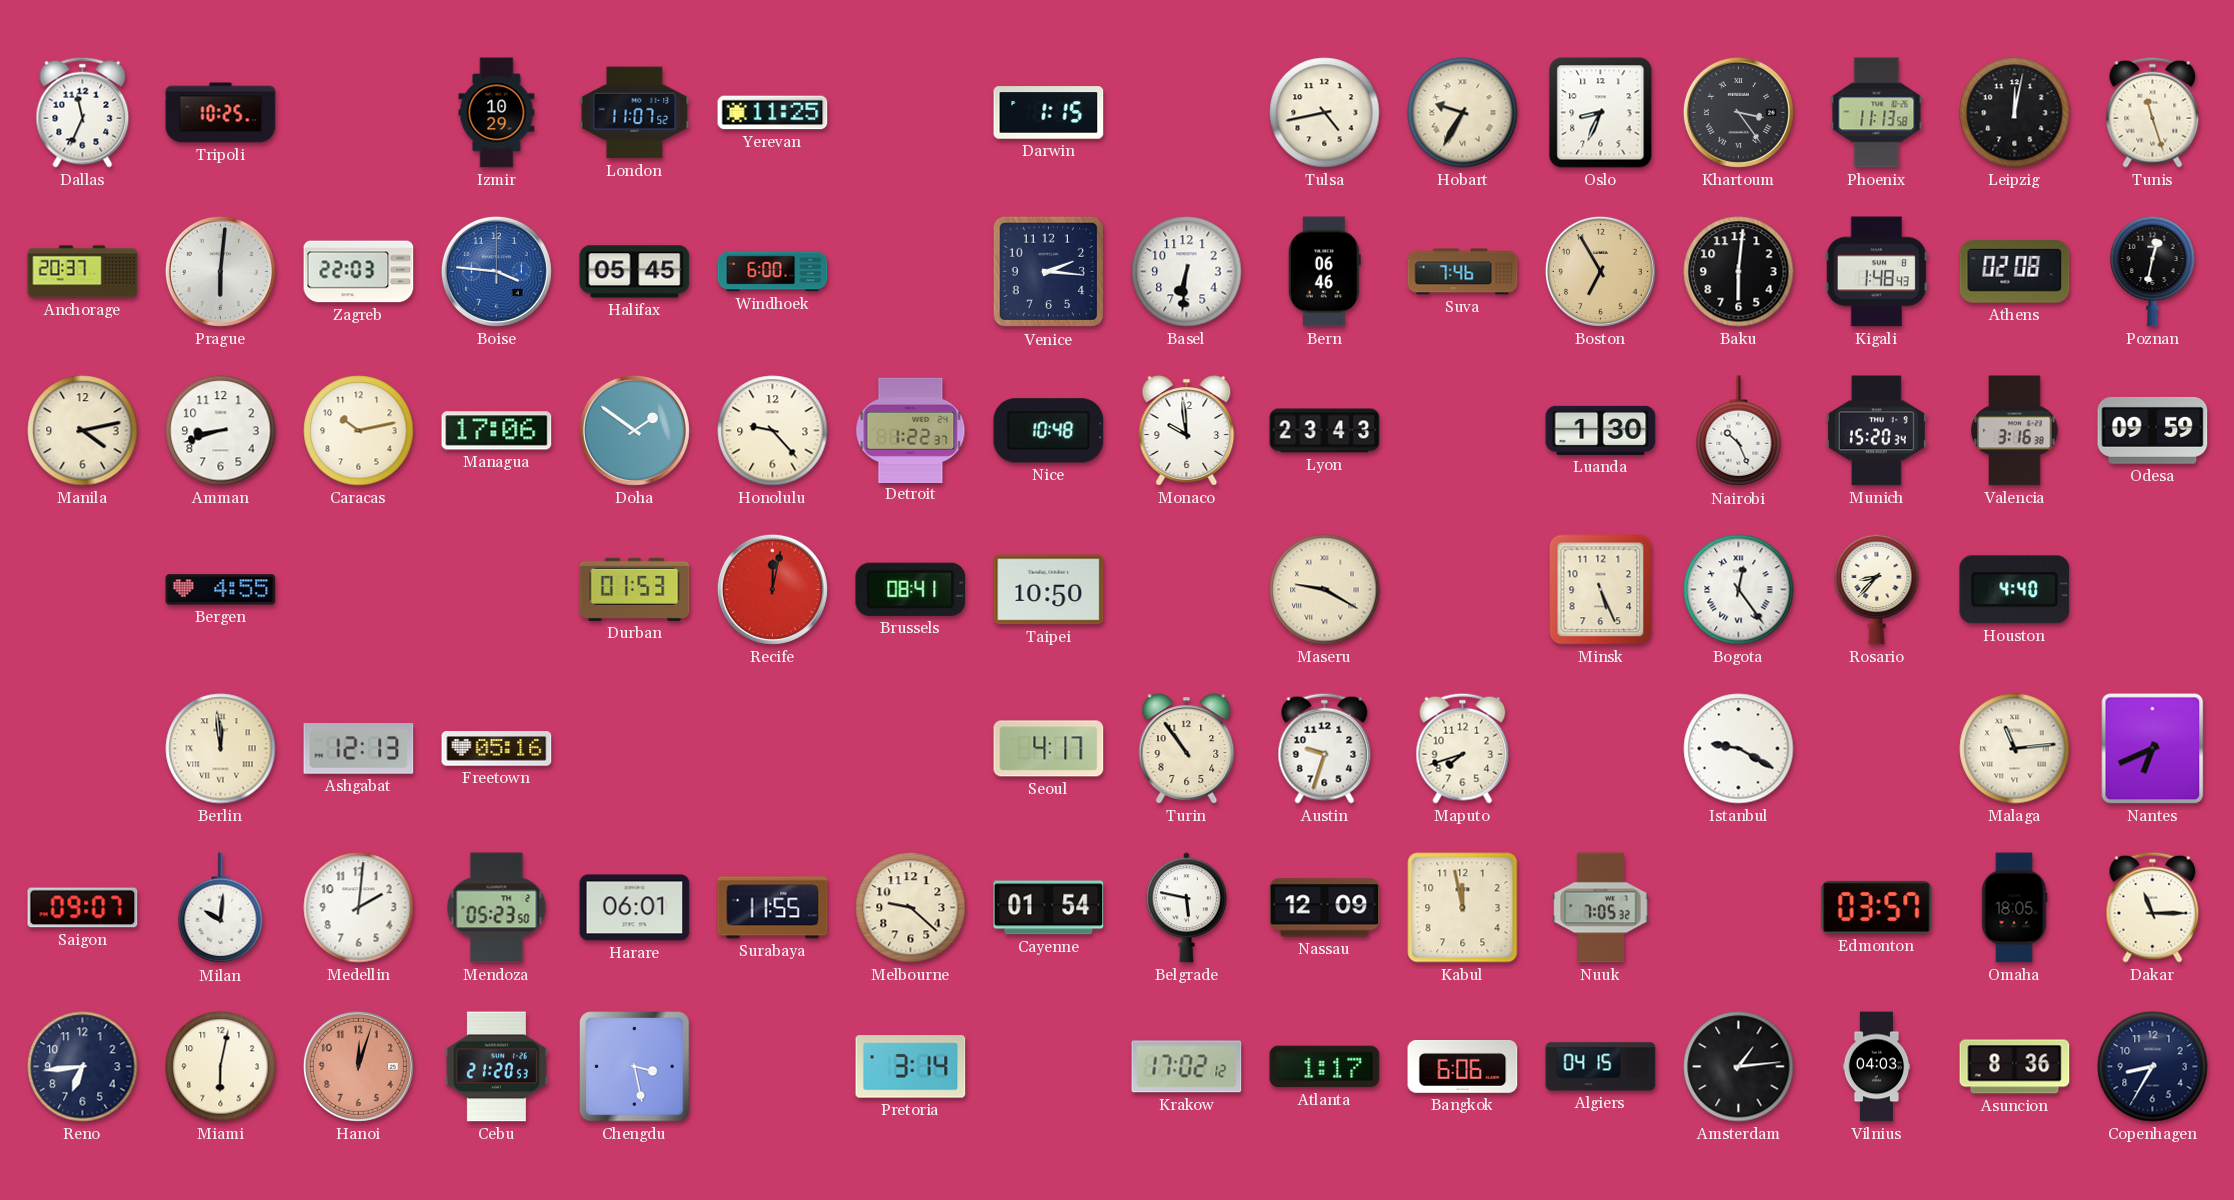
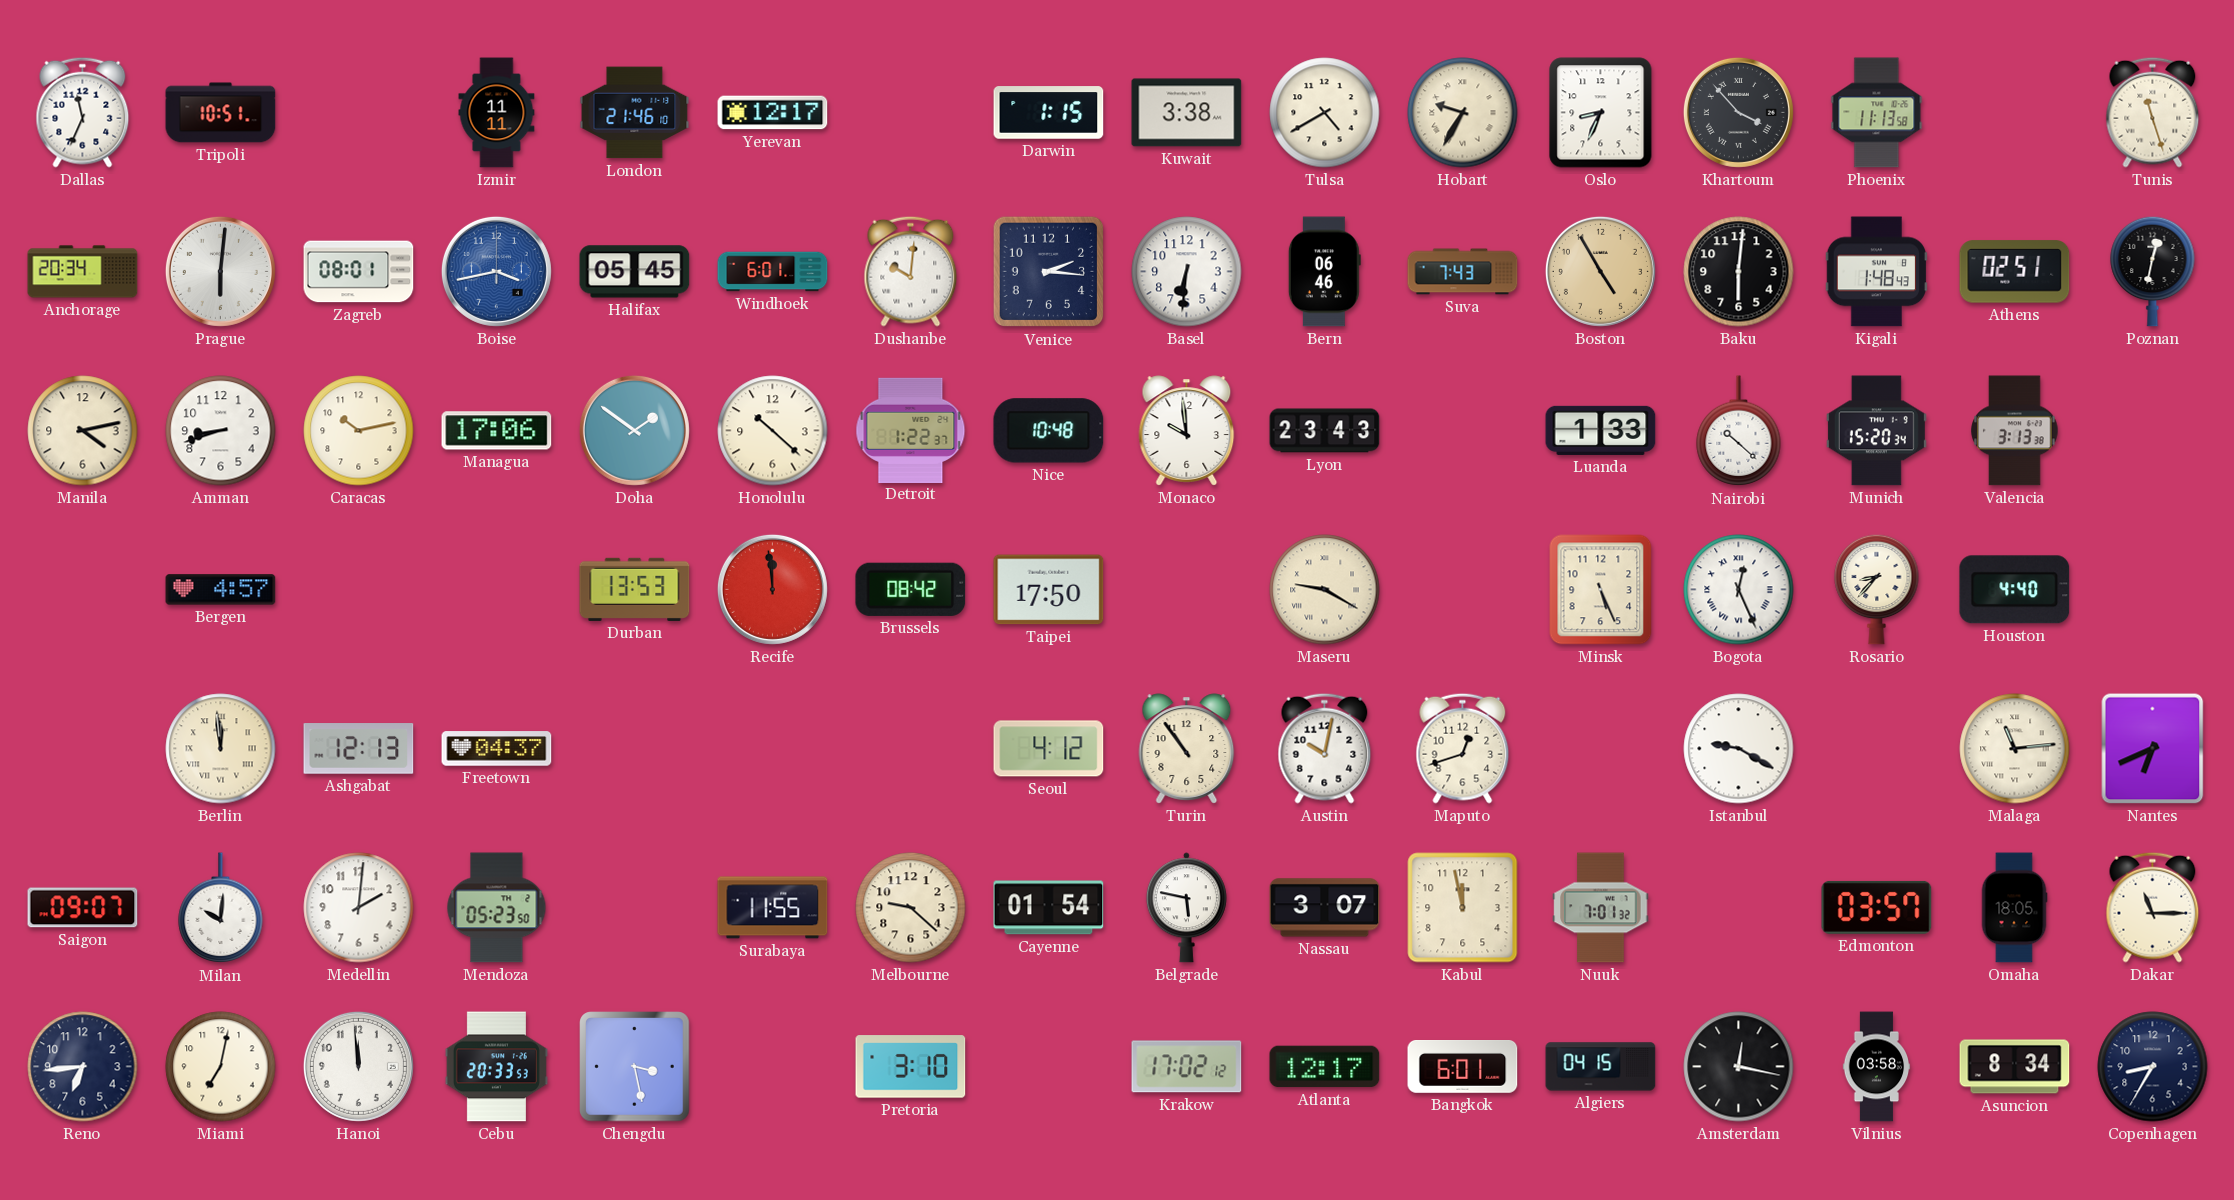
Tripoli: 10:25 -> 10:51
Izmir: 10:29 -> 11:11
London: 11:07 -> 21:46
Yerevan: 11:25 -> 12:17
Kuwait: none -> 3:38
Tulsa: 4:43 -> 4:40
Khartoum: 3:24 -> 3:53
Leipzig: 12:02 -> none
Anchorage: 20:37 -> 20:34
Zagreb: 22:03 -> 08:01
Boise: 3:46 -> 3:43
Windhoek: 6:00 -> 6:01
Dushanbe: none -> 10:01
Suva: 7:46 -> 7:43
Boston: 6:55 -> 4:55
Athens: 02:08 -> 02:51
Honolulu: 9:23 -> 10:22
Luanda: 1:30 -> 1:33
Nairobi: 10:26 -> 10:22
Valencia: 3:16 -> 3:13
Odesa: 09:59 -> none
Bergen: 4:55 -> 4:57
Durban: 01:53 -> 13:53
Recife: 12:02 -> 11:59
Brussels: 08:41 -> 08:42
Taipei: 10:50 -> 17:50
Bogota: 12:24 -> 12:26
Freetown: 05:16 -> 04:37
Seoul: 4:17 -> 4:12
Austin: 9:33 -> 10:02
Maputo: 7:42 -> 12:42
Harare: 06:01 -> none
Nassau: 12:09 -> 3:07
Nuuk: 7:05 -> 7:01
Miami: 6:02 -> 7:02
Hanoi: 12:03 -> 11:59
Hanoi dial: salmon -> white
Cebu: 21:20 -> 20:33
Pretoria: 3:14 -> 3:10
Atlanta: 1:17 -> 12:17
Bangkok: 6:06 -> 6:01
Amsterdam: 1:14 -> 12:17
Vilnius: 04:03 -> 03:58
Asuncion: 8:36 -> 8:34
